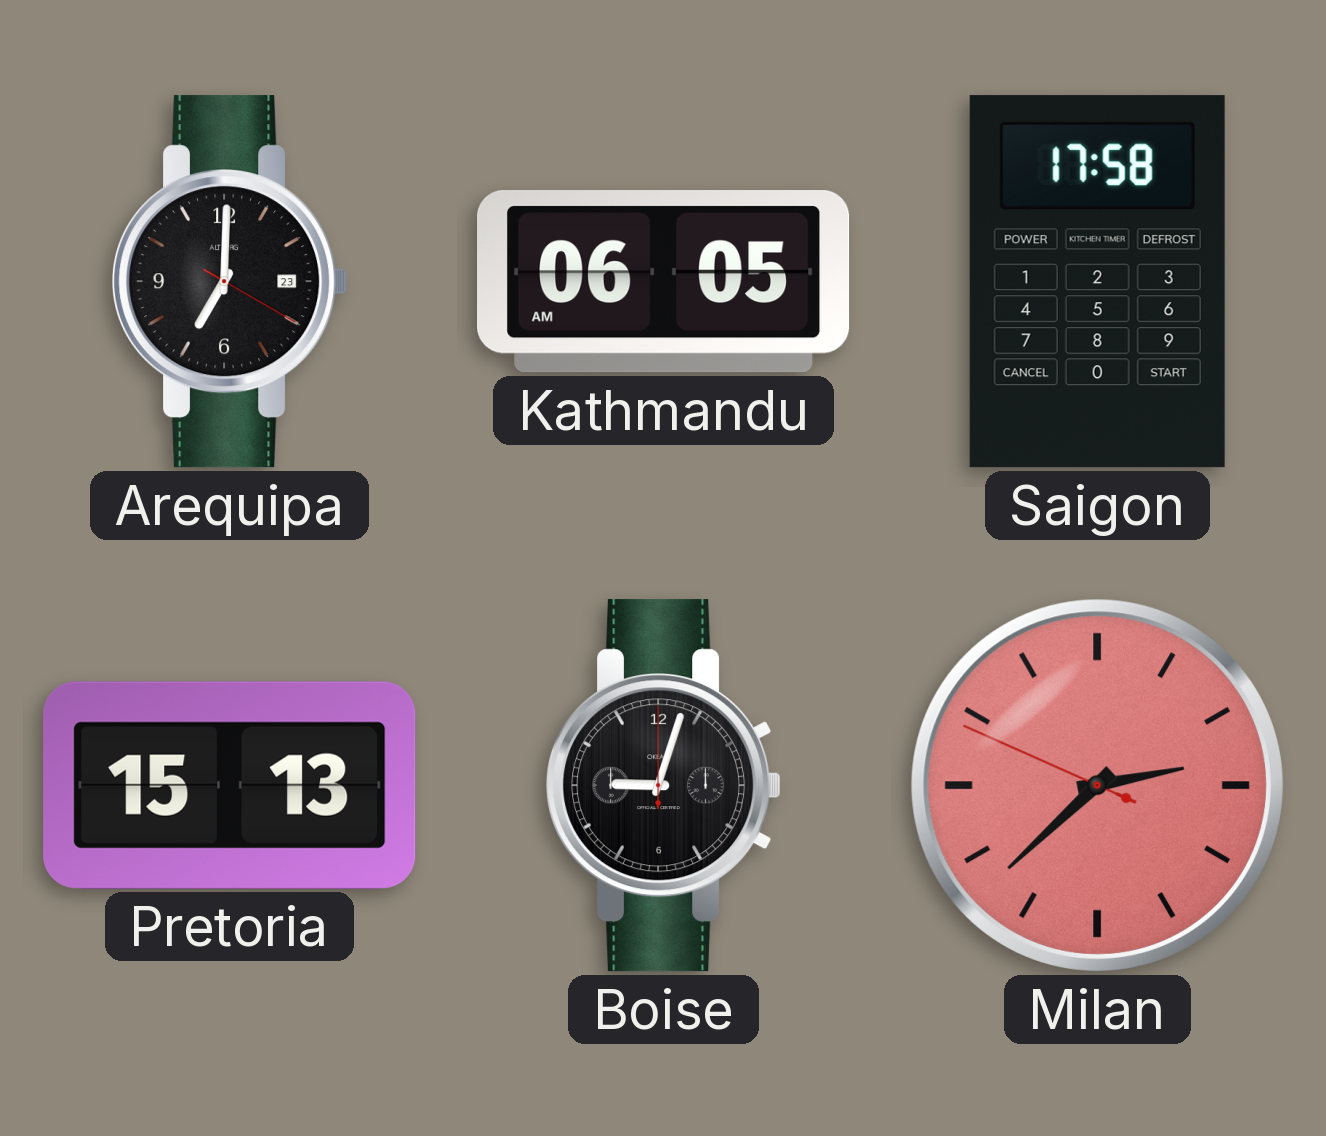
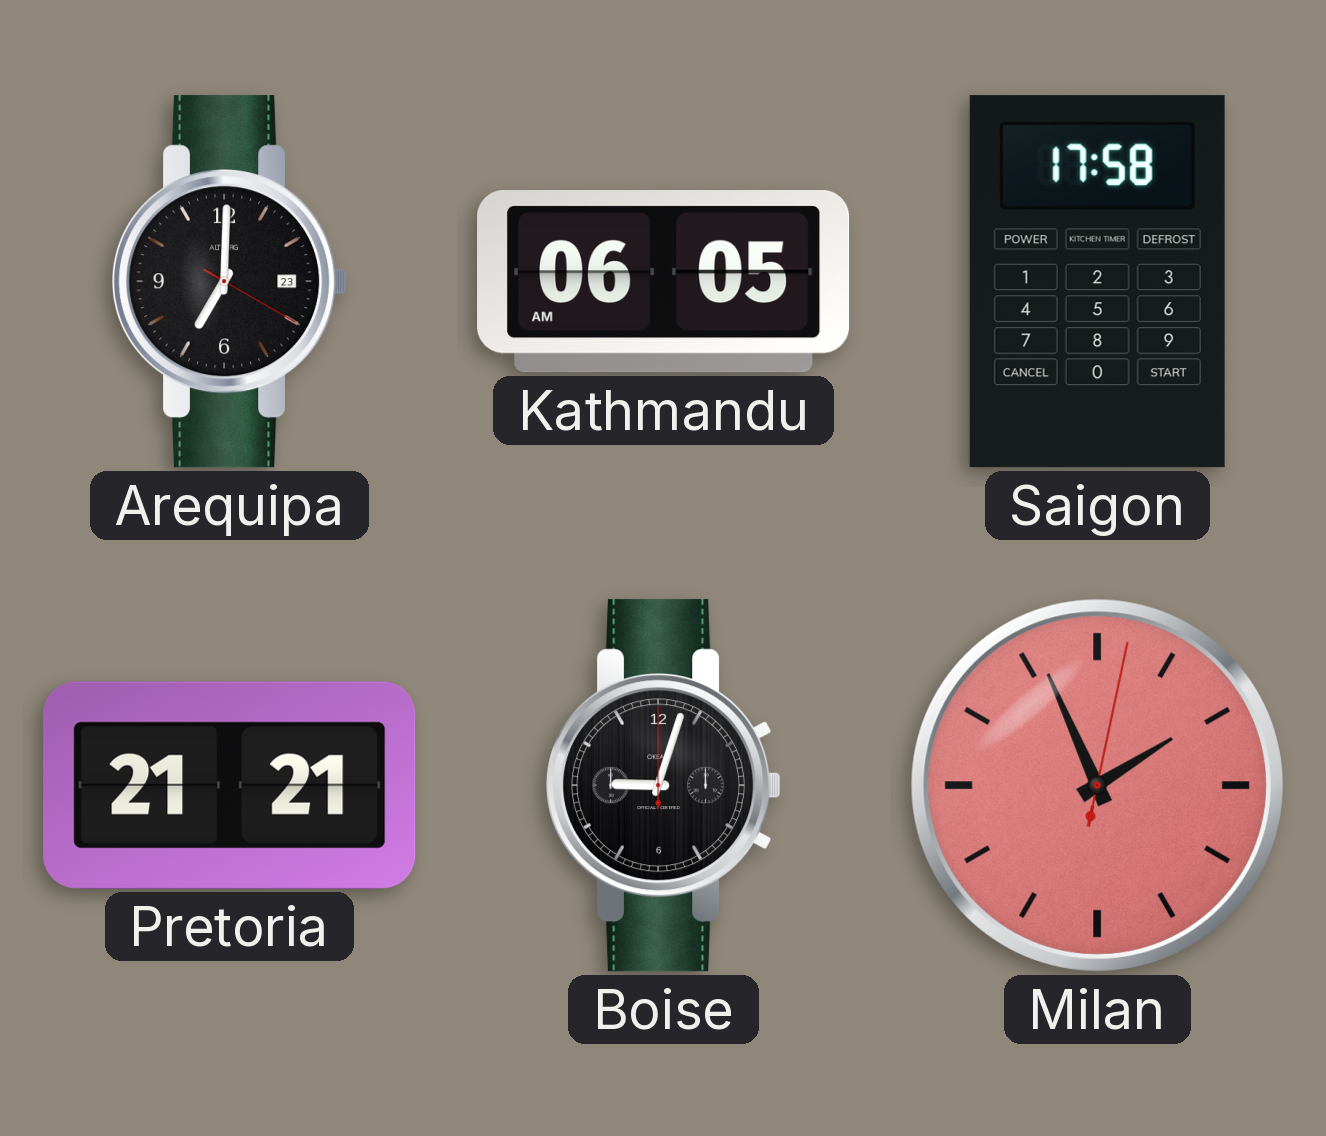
Pretoria: 15:13 -> 21:21
Milan: 2:37 -> 1:56
